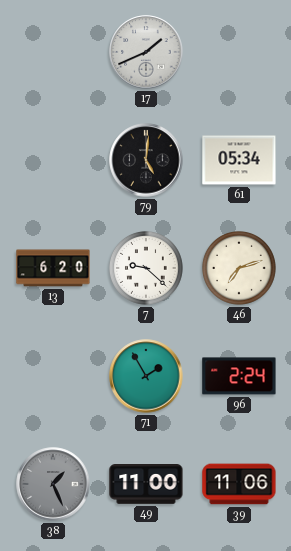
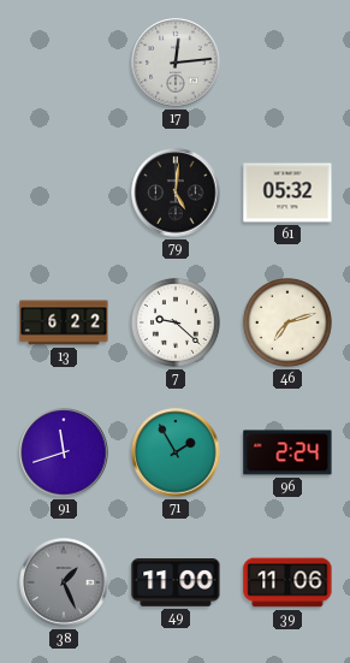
17: 1:41 -> 12:14
61: 05:34 -> 05:32
13: 6:20 -> 6:22
91: none -> 11:42
